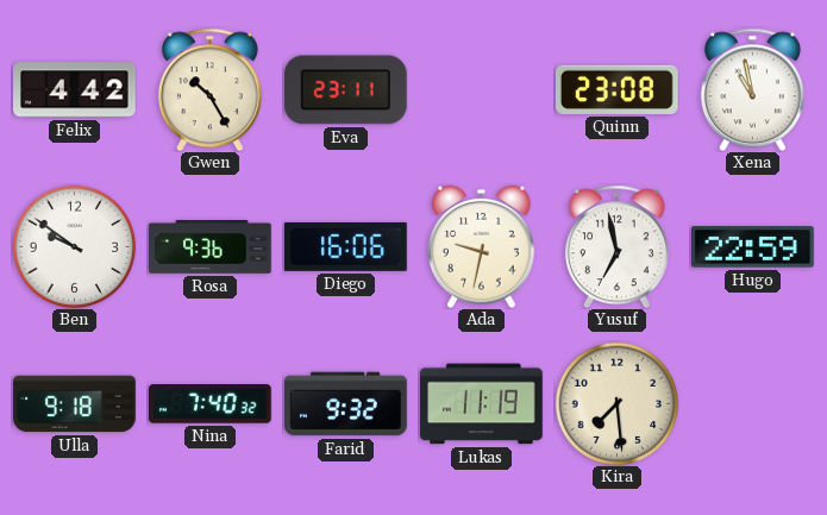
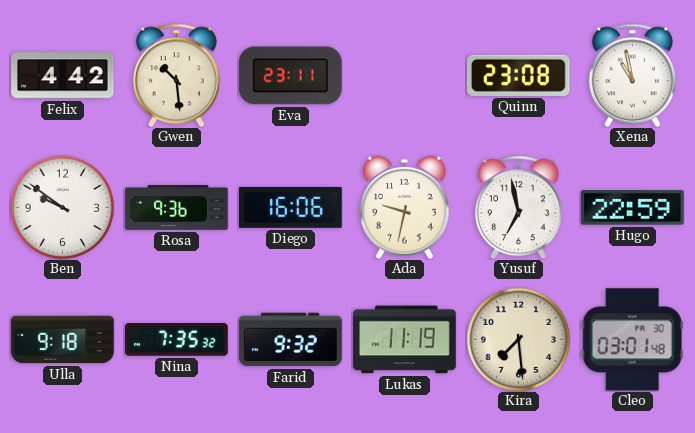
Gwen: 10:25 -> 10:29
Nina: 7:40 -> 7:35
Cleo: none -> 03:01
